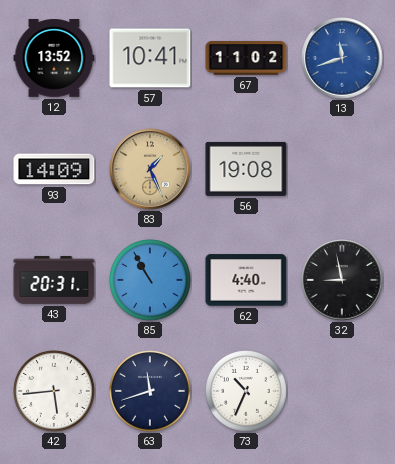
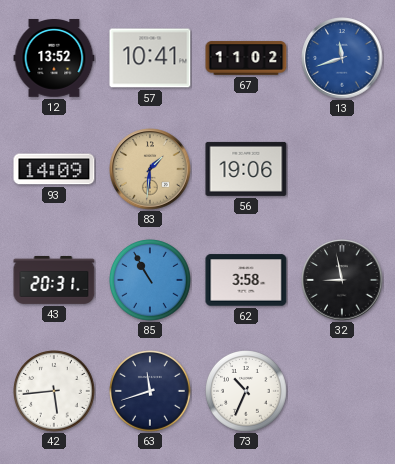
83: 1:26 -> 1:31
56: 19:08 -> 19:06
62: 4:40 -> 3:58
